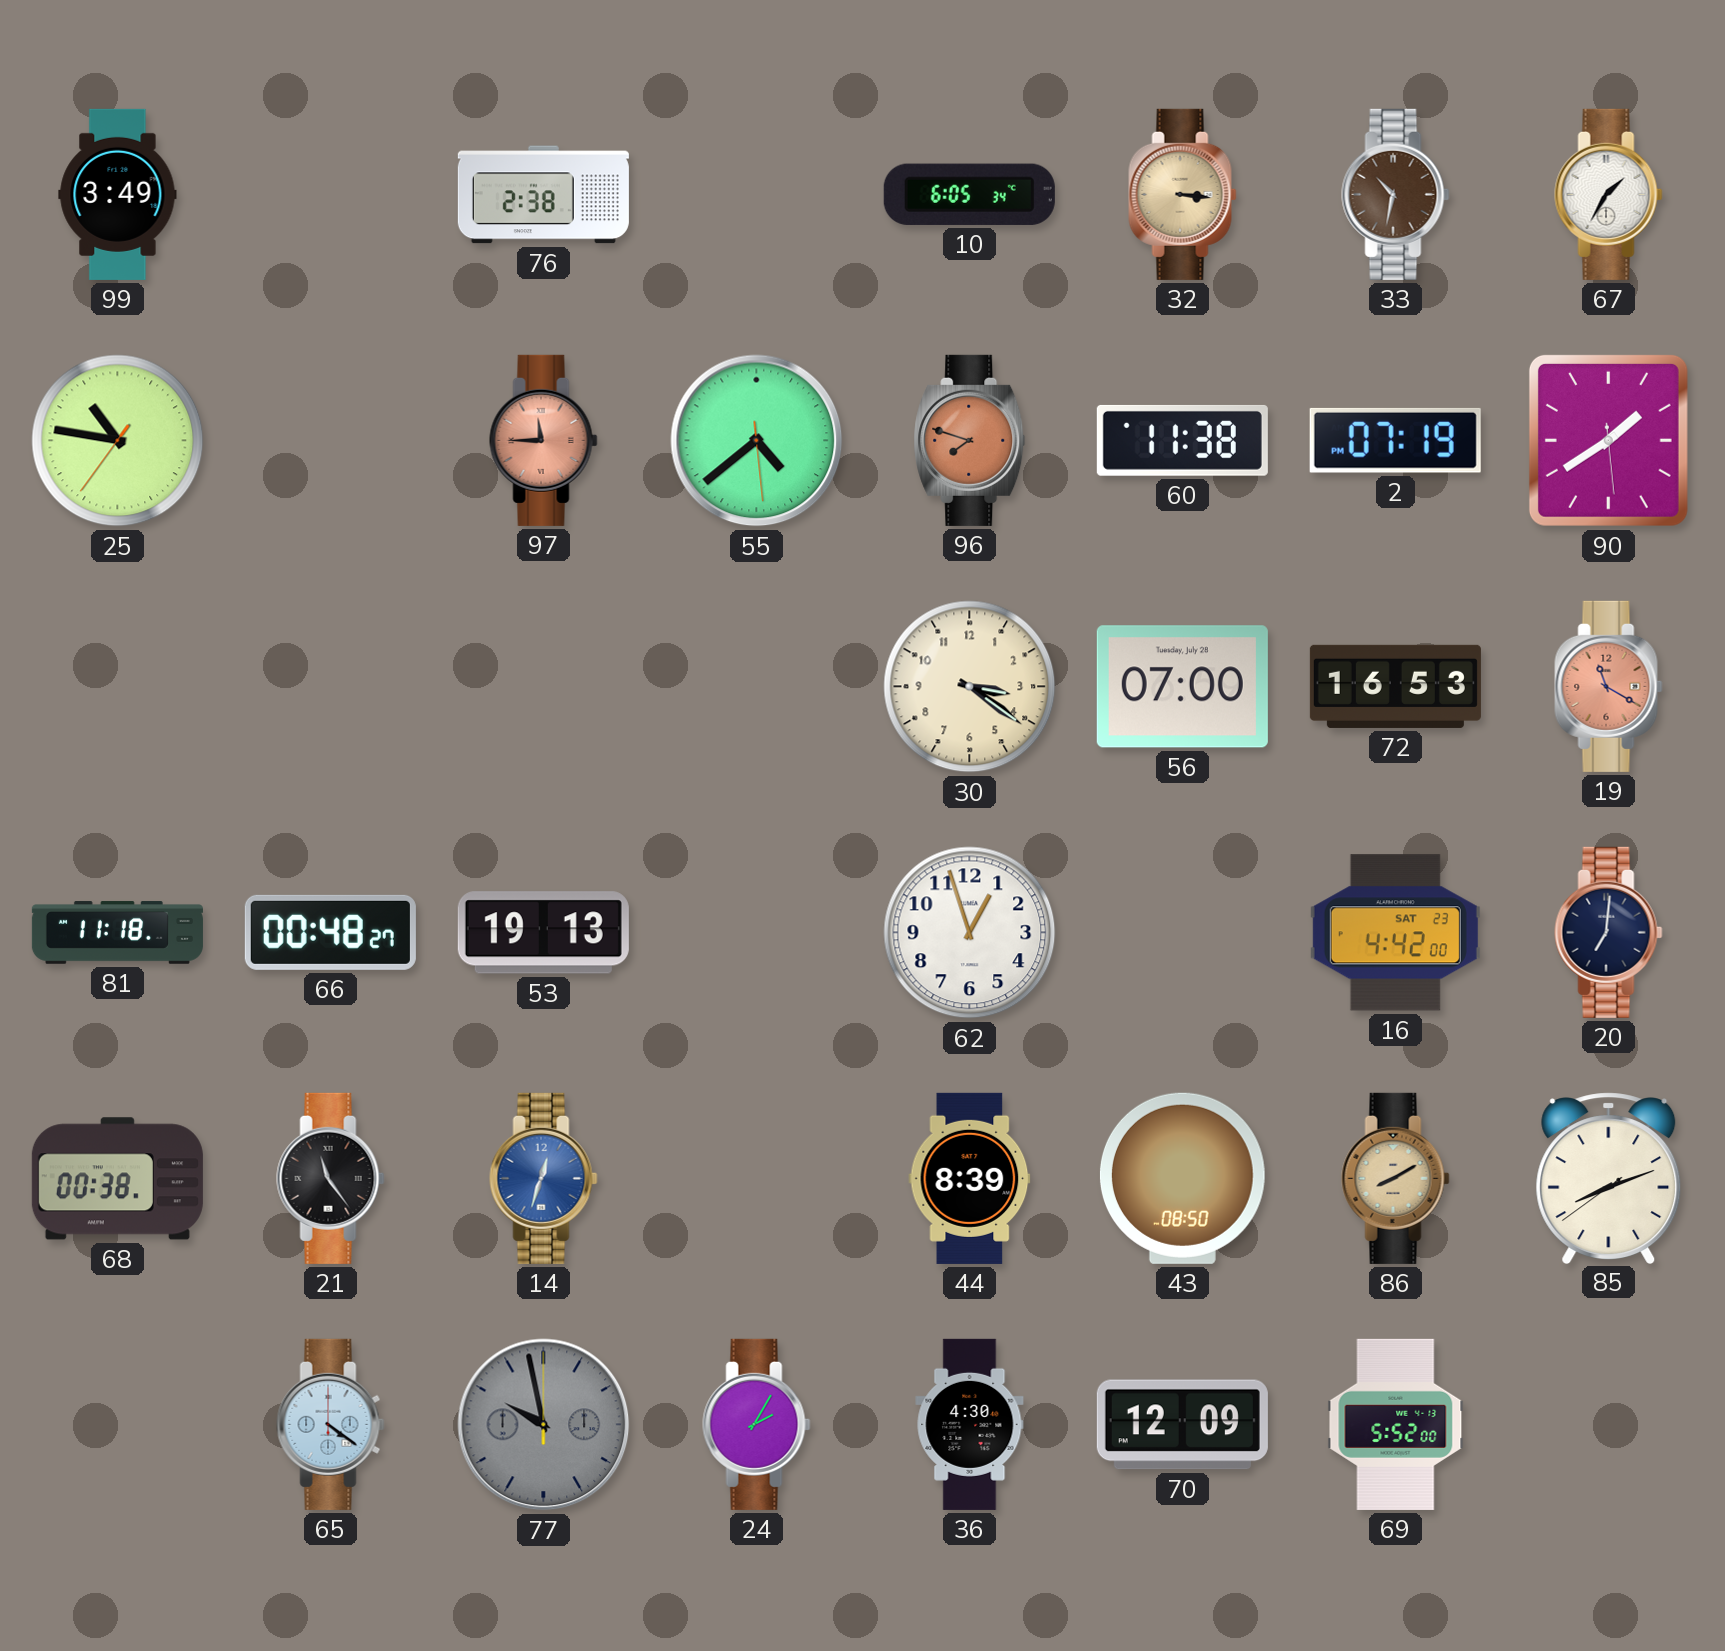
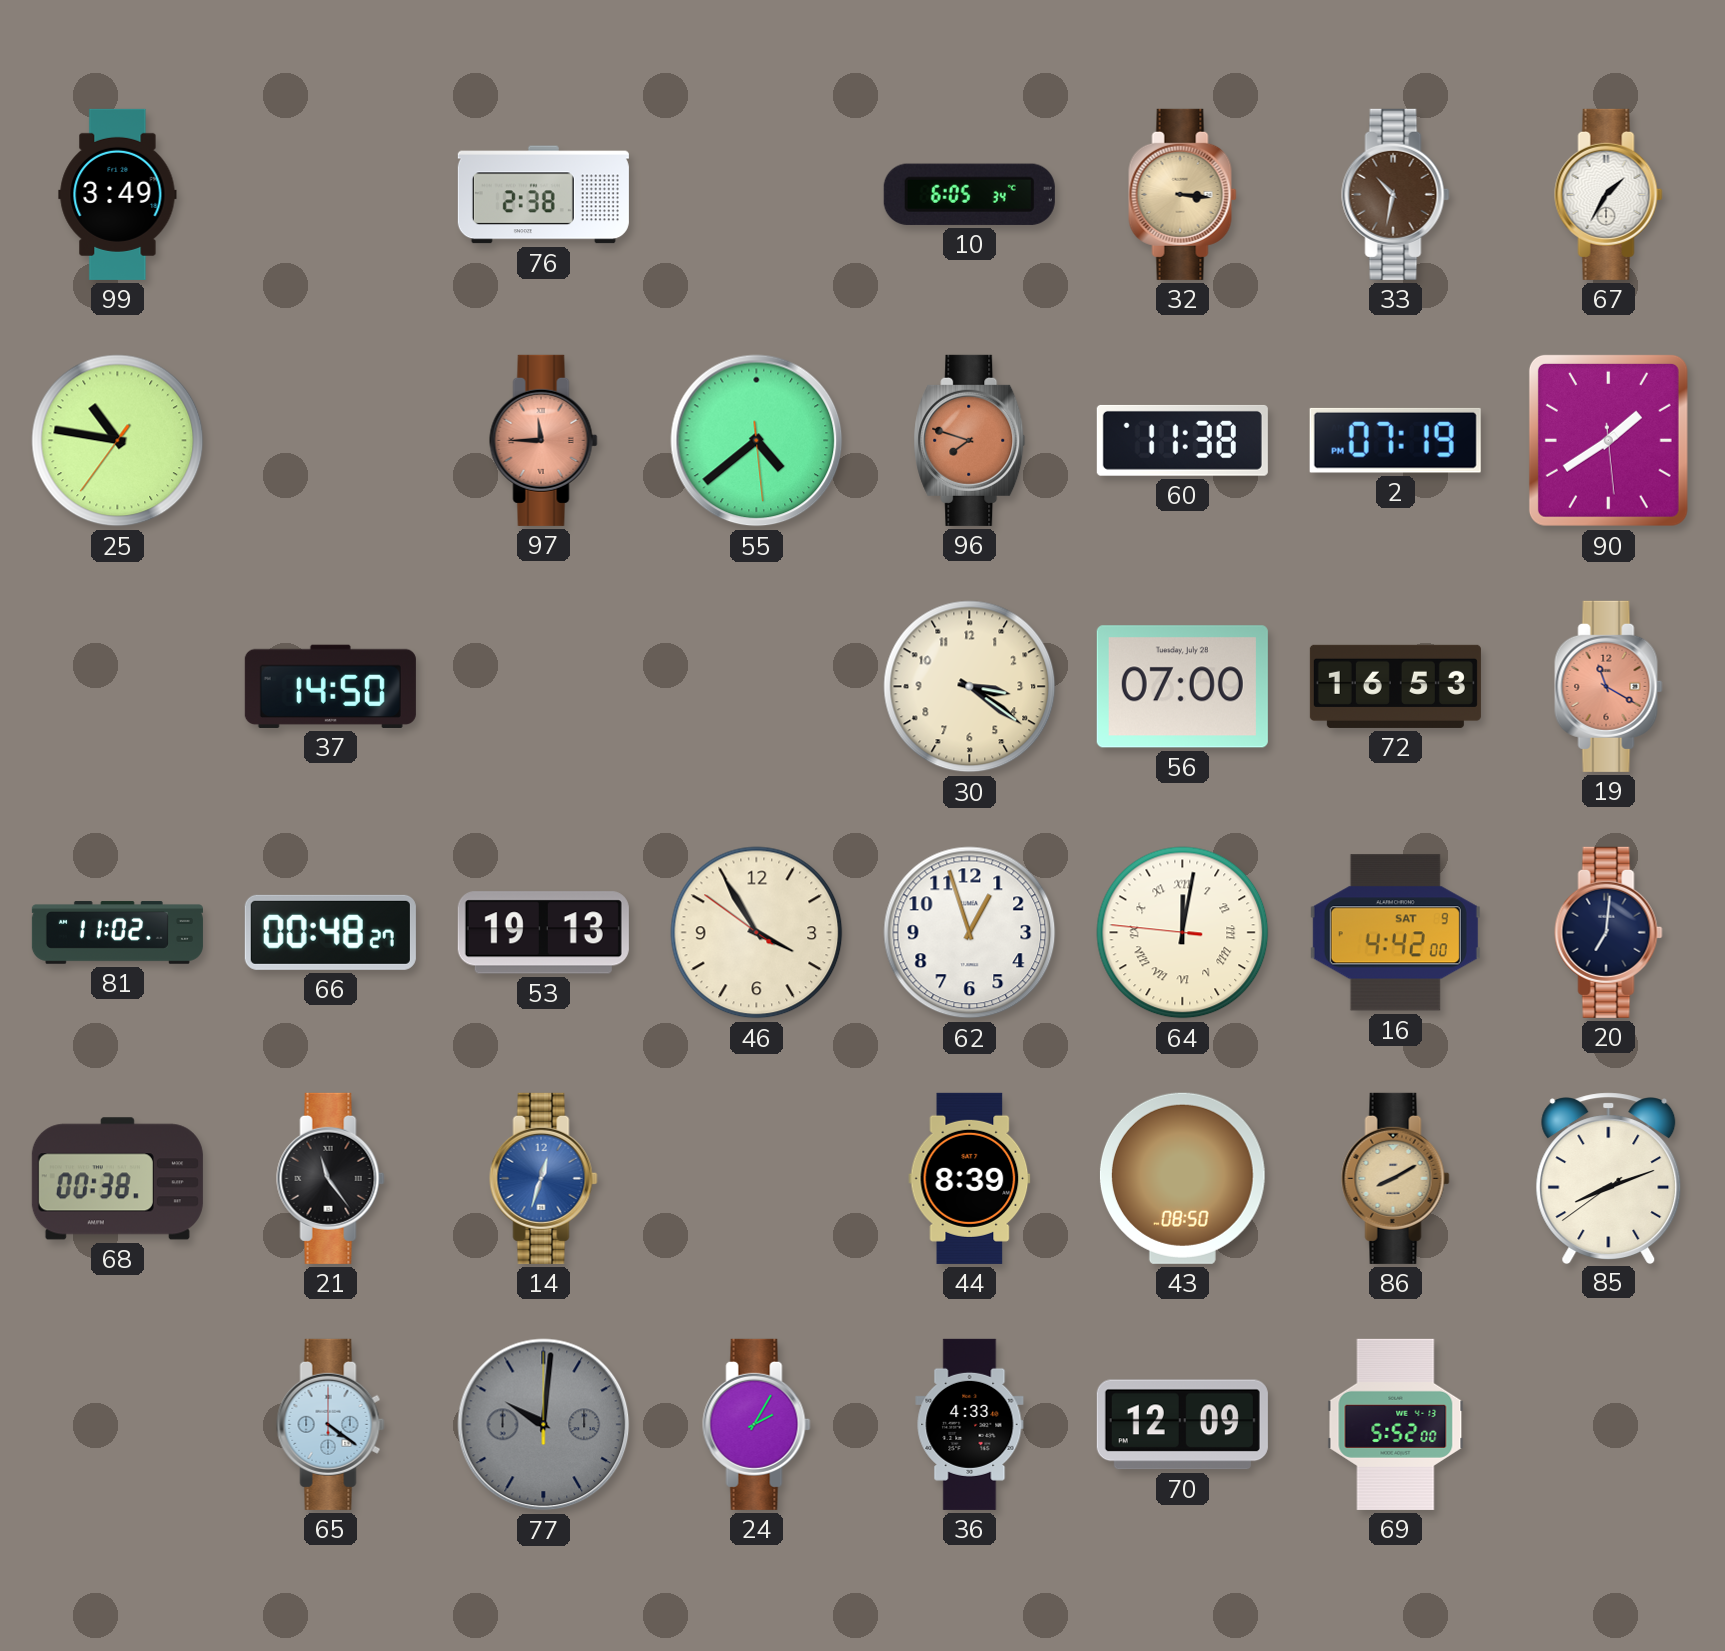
37: none -> 14:50
81: 11:18 -> 11:02
46: none -> 3:54
64: none -> 12:01
16 date: SAT 23 -> SAT 9
77: 9:58 -> 10:01
36: 4:30 -> 4:33
